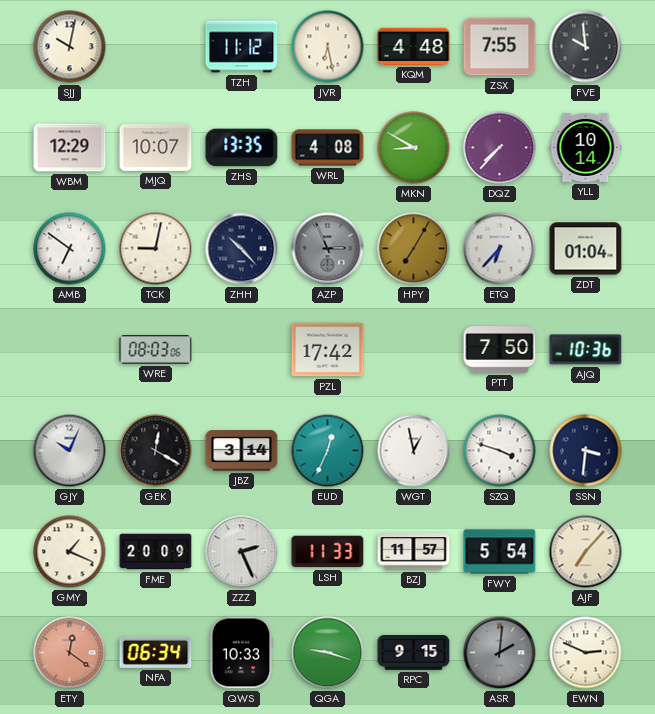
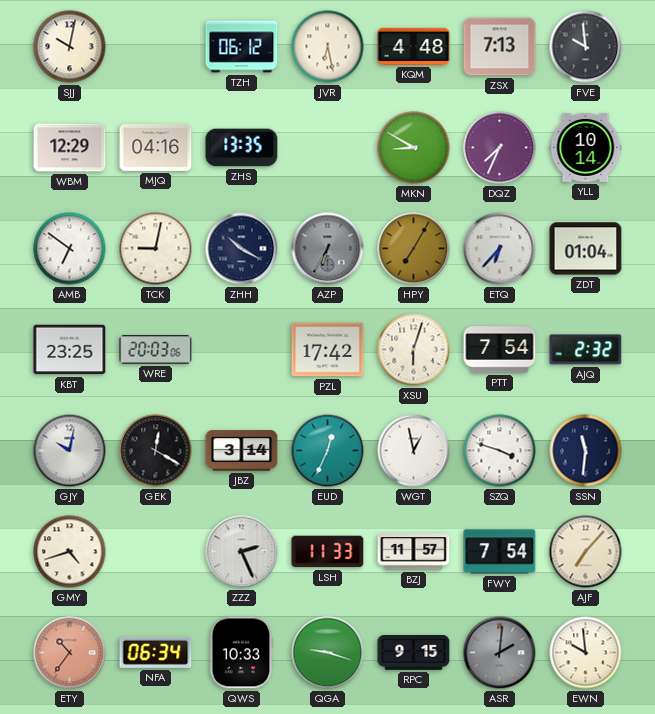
TZH: 11:12 -> 06:12
ZSX: 7:55 -> 7:13
MJQ: 10:07 -> 04:16
WRL: 4:08 -> none
DQZ: 7:37 -> 7:34
ZHH: 10:23 -> 10:20
AZP: 2:56 -> 6:35
KBT: none -> 23:25
WRE: 08:03 -> 20:03
XSU: none -> 6:03
PTT: 7:50 -> 7:54
AJQ: 10:36 -> 2:32
GJY: 10:04 -> 10:02
SSN: 3:31 -> 11:31
GMY: 1:19 -> 4:42
FME: 20:09 -> none
FWY: 5:54 -> 7:54
ETY: 12:21 -> 10:36
EWN: 2:49 -> 9:59
